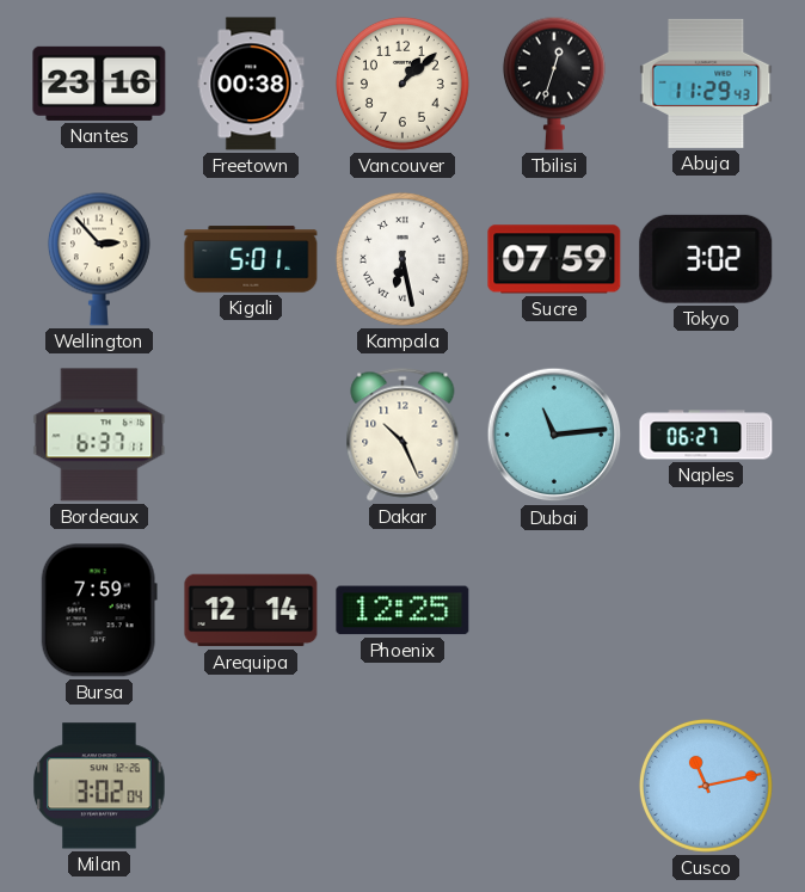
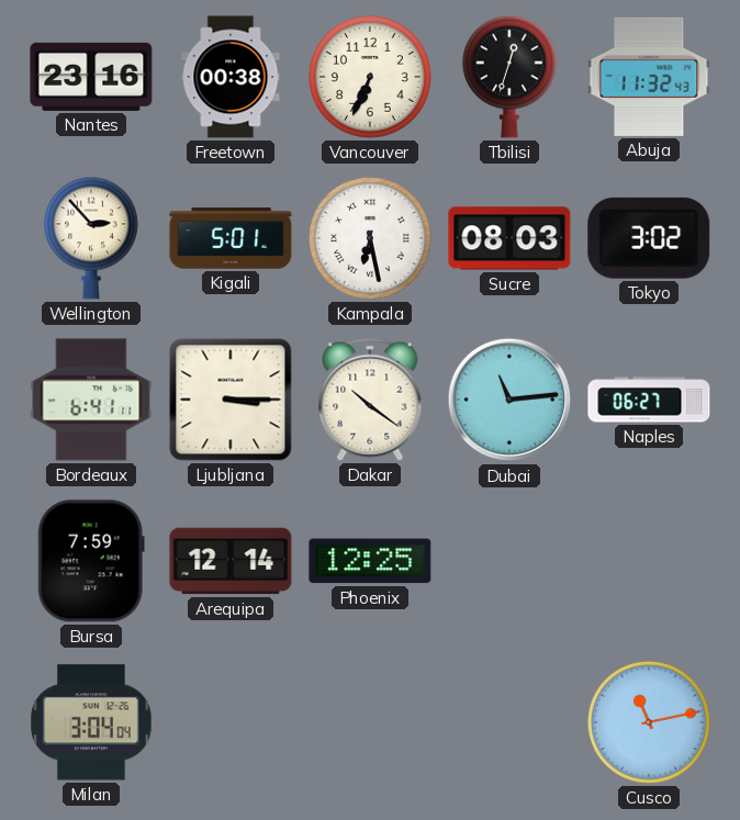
Vancouver: 1:08 -> 6:34
Abuja: 11:29 -> 11:32
Sucre: 07:59 -> 08:03
Bordeaux: 6:37 -> 6:41
Ljubljana: none -> 3:15
Dakar: 10:26 -> 10:21
Milan: 3:02 -> 3:04
